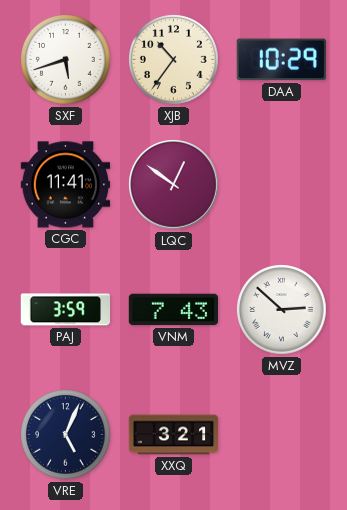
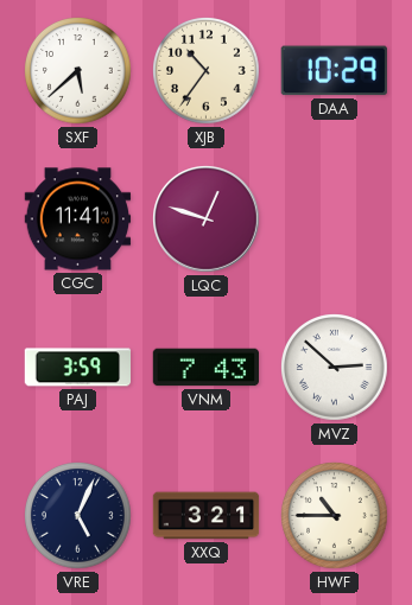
SXF: 5:42 -> 5:38
LQC: 12:51 -> 12:48
HWF: none -> 10:45
